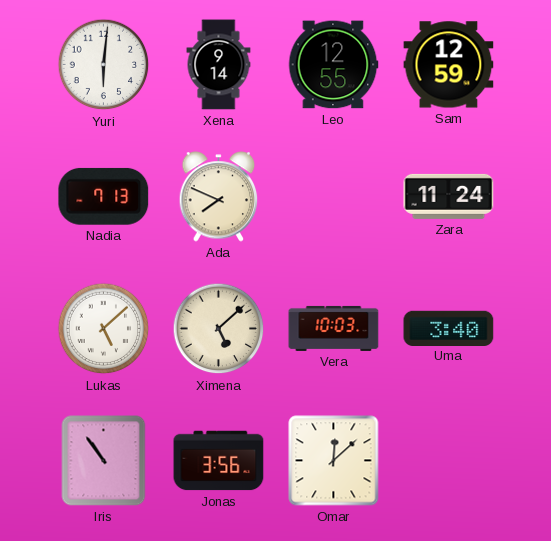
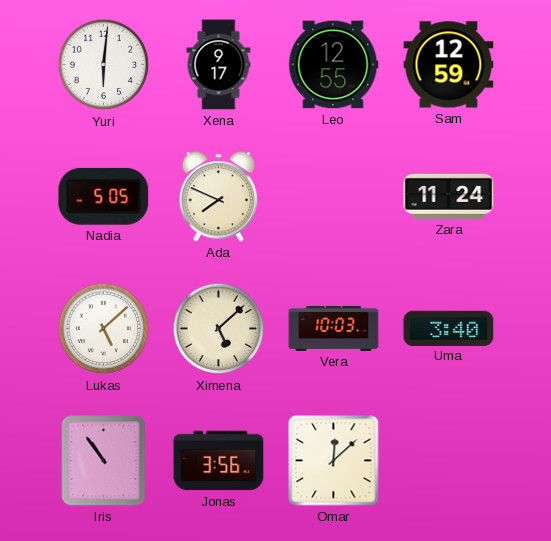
Xena: 9:14 -> 9:17
Nadia: 7:13 -> 5:05
